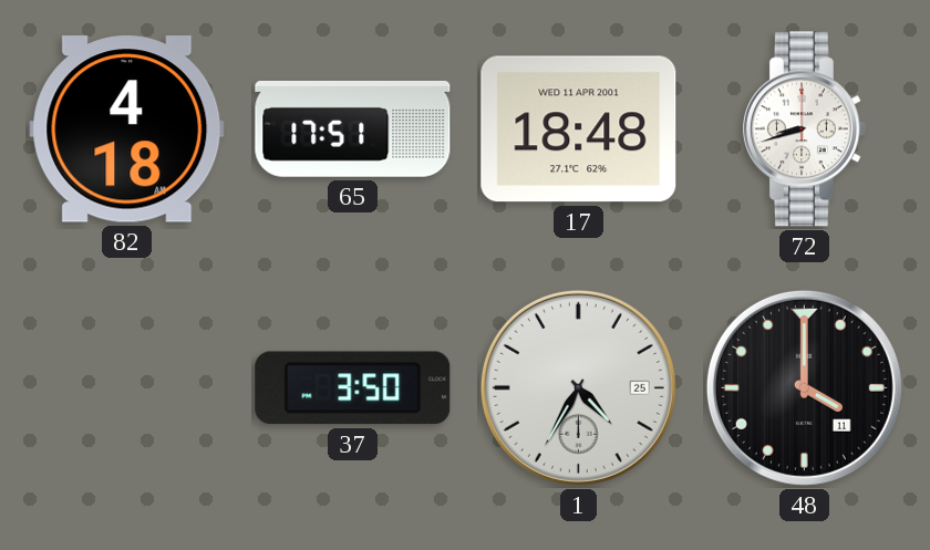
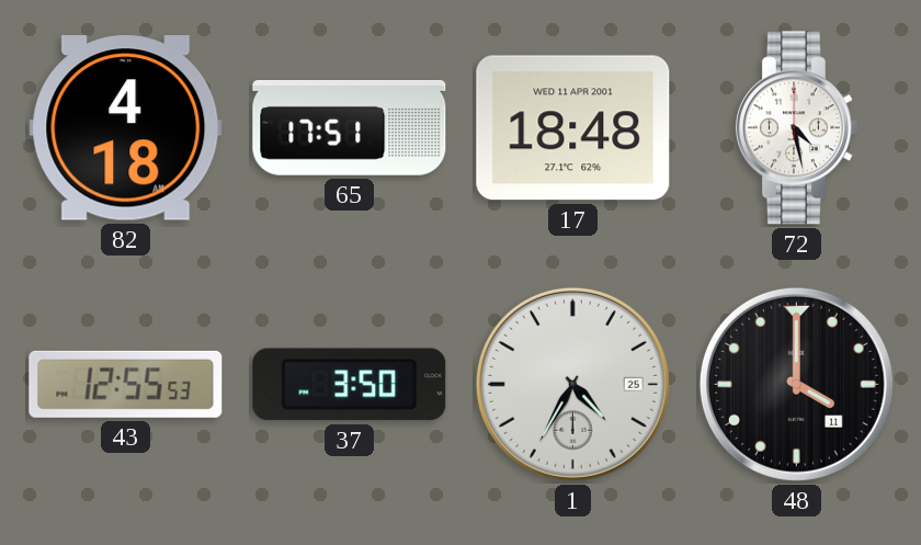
72: 8:42 -> 4:28
43: none -> 12:55
